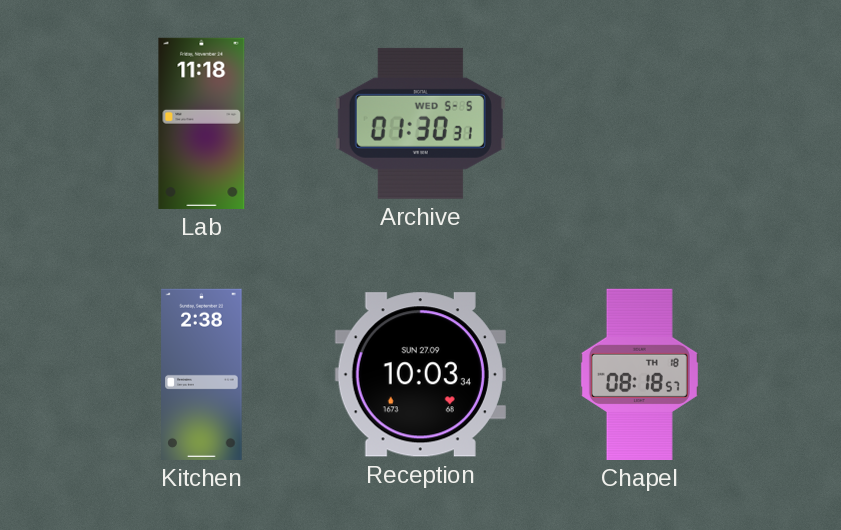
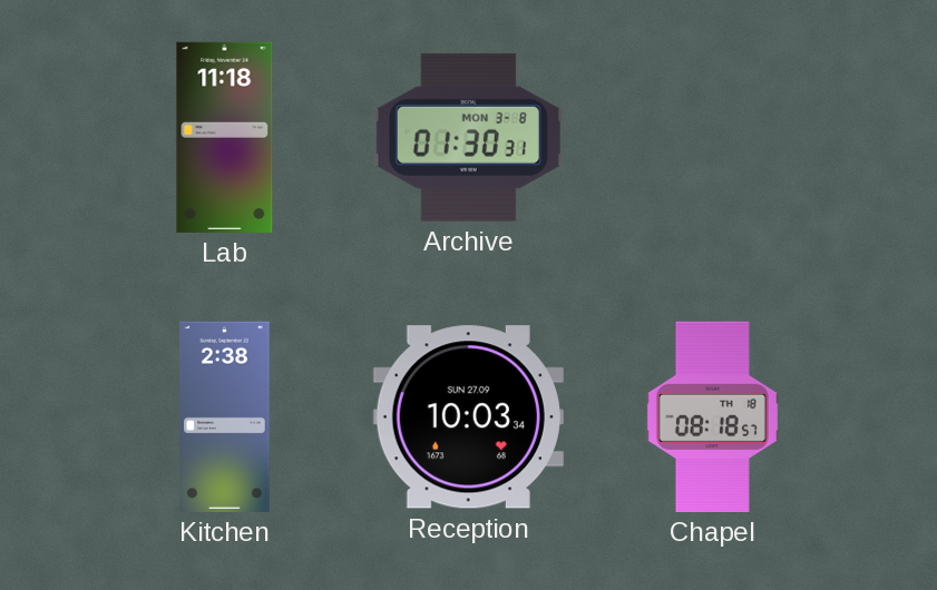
Archive date: WED 5-5 -> MON 3-8
